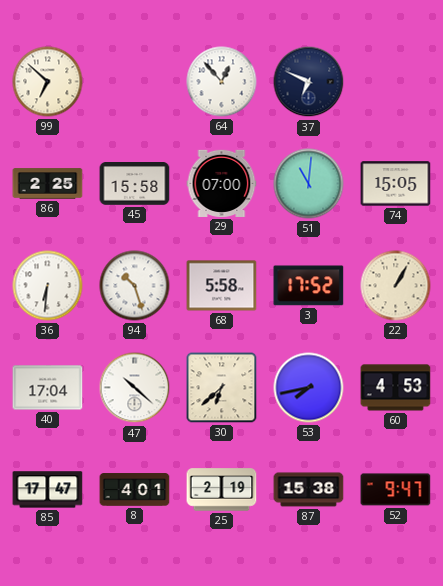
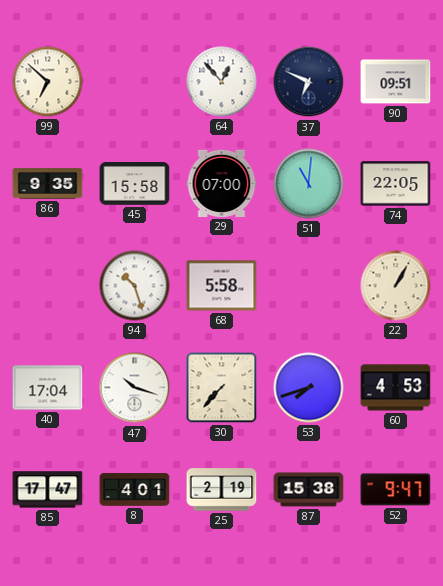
90: none -> 09:51
86: 2:25 -> 9:35
74: 15:05 -> 22:05
36: 6:31 -> none
3: 17:52 -> none
47: 10:22 -> 10:18
30: 6:38 -> 7:37
53: 7:43 -> 7:42
